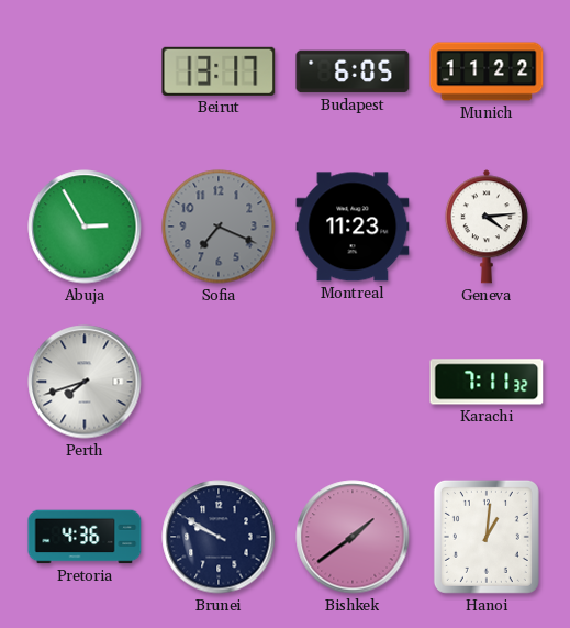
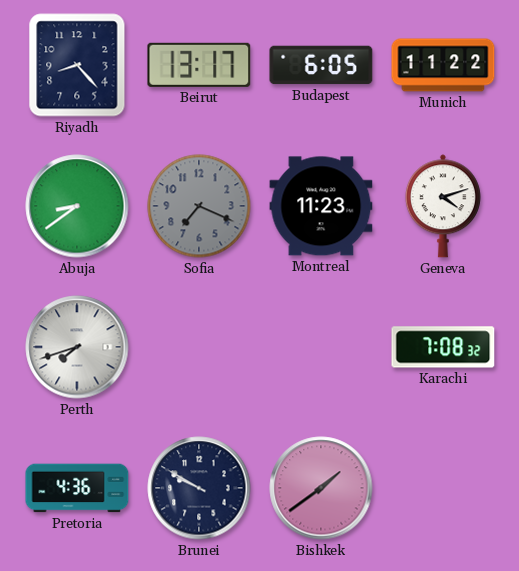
Riyadh: none -> 8:23
Abuja: 2:55 -> 8:39
Geneva: 4:14 -> 4:12
Karachi: 7:11 -> 7:08
Hanoi: 1:01 -> none
